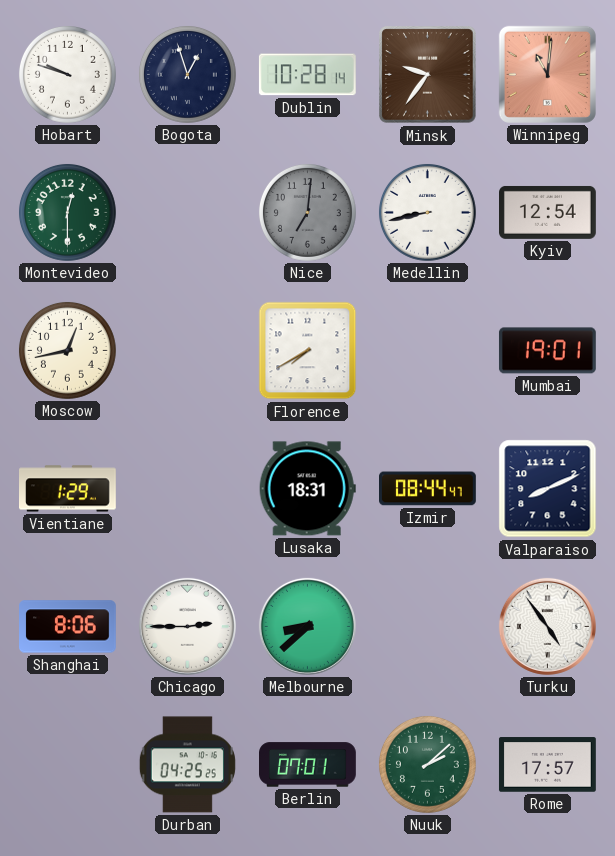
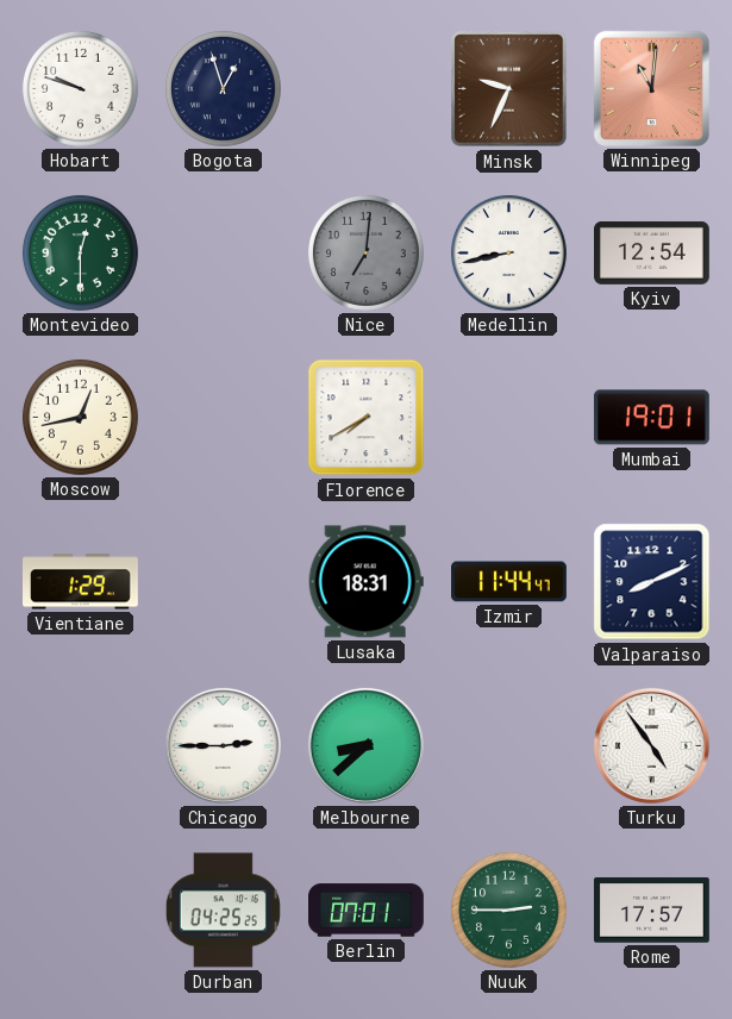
Dublin: 10:28 -> none
Minsk: 9:36 -> 9:34
Izmir: 08:44 -> 11:44
Shanghai: 8:06 -> none
Nuuk: 2:08 -> 2:45
